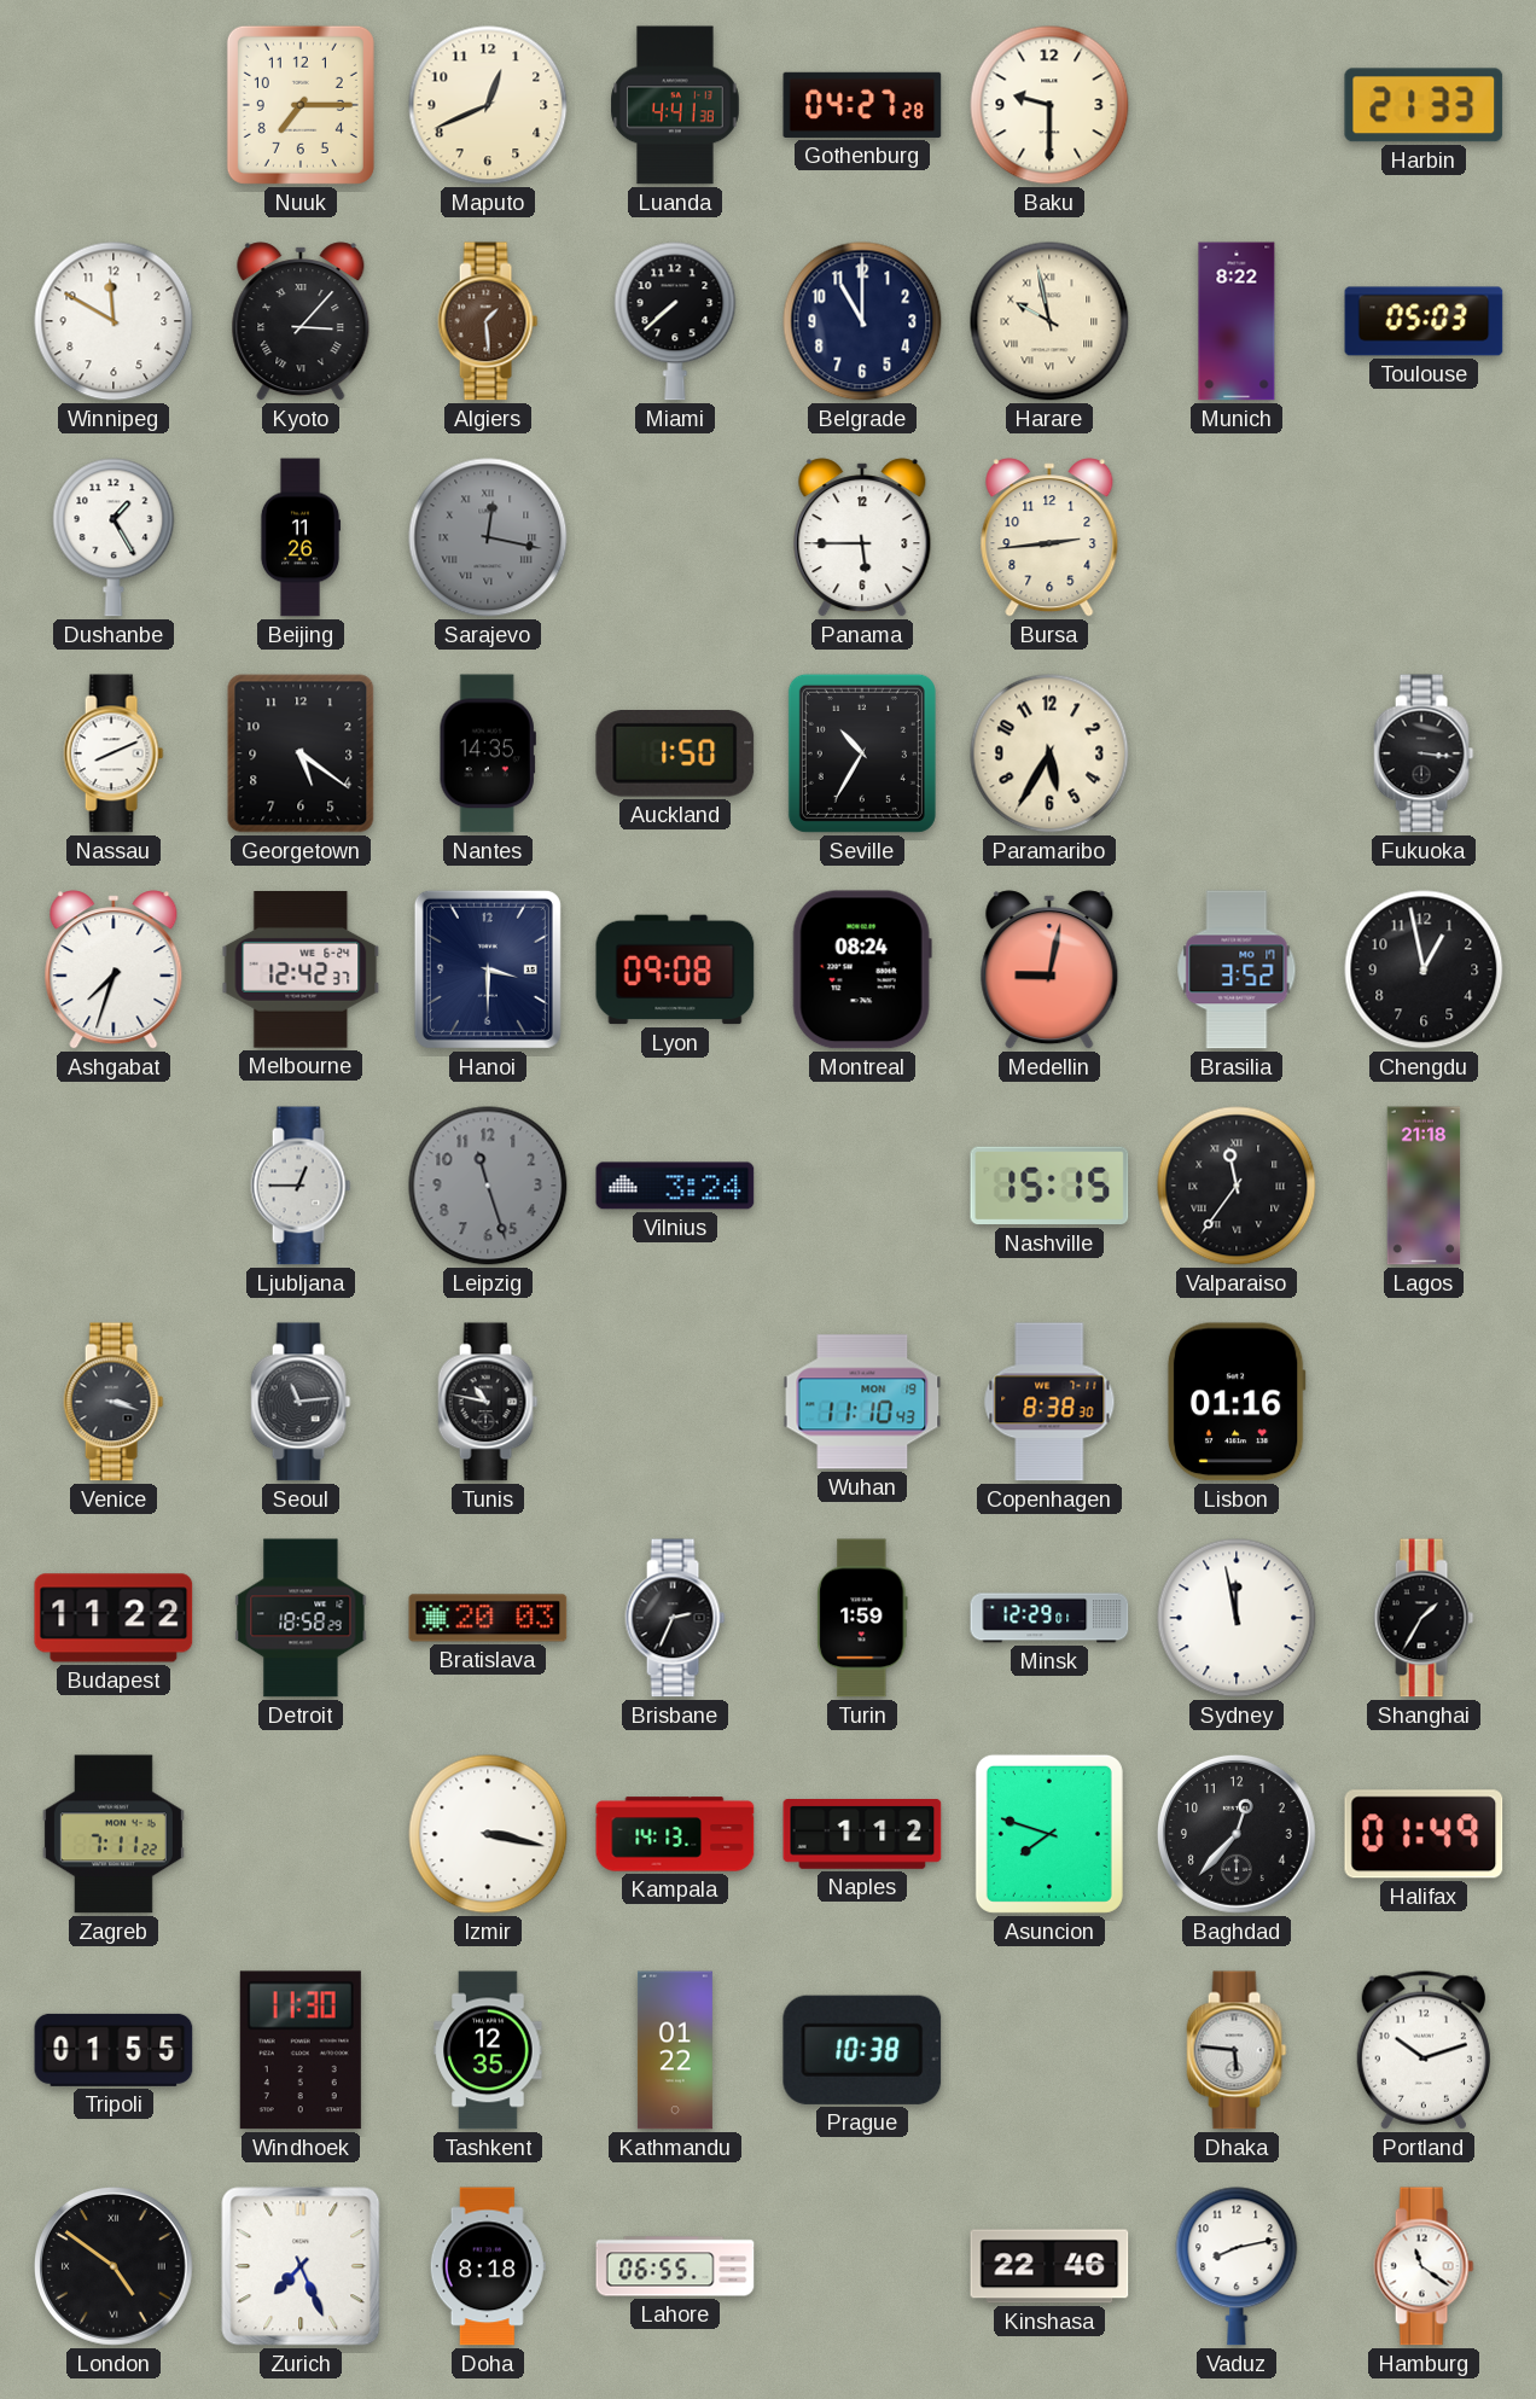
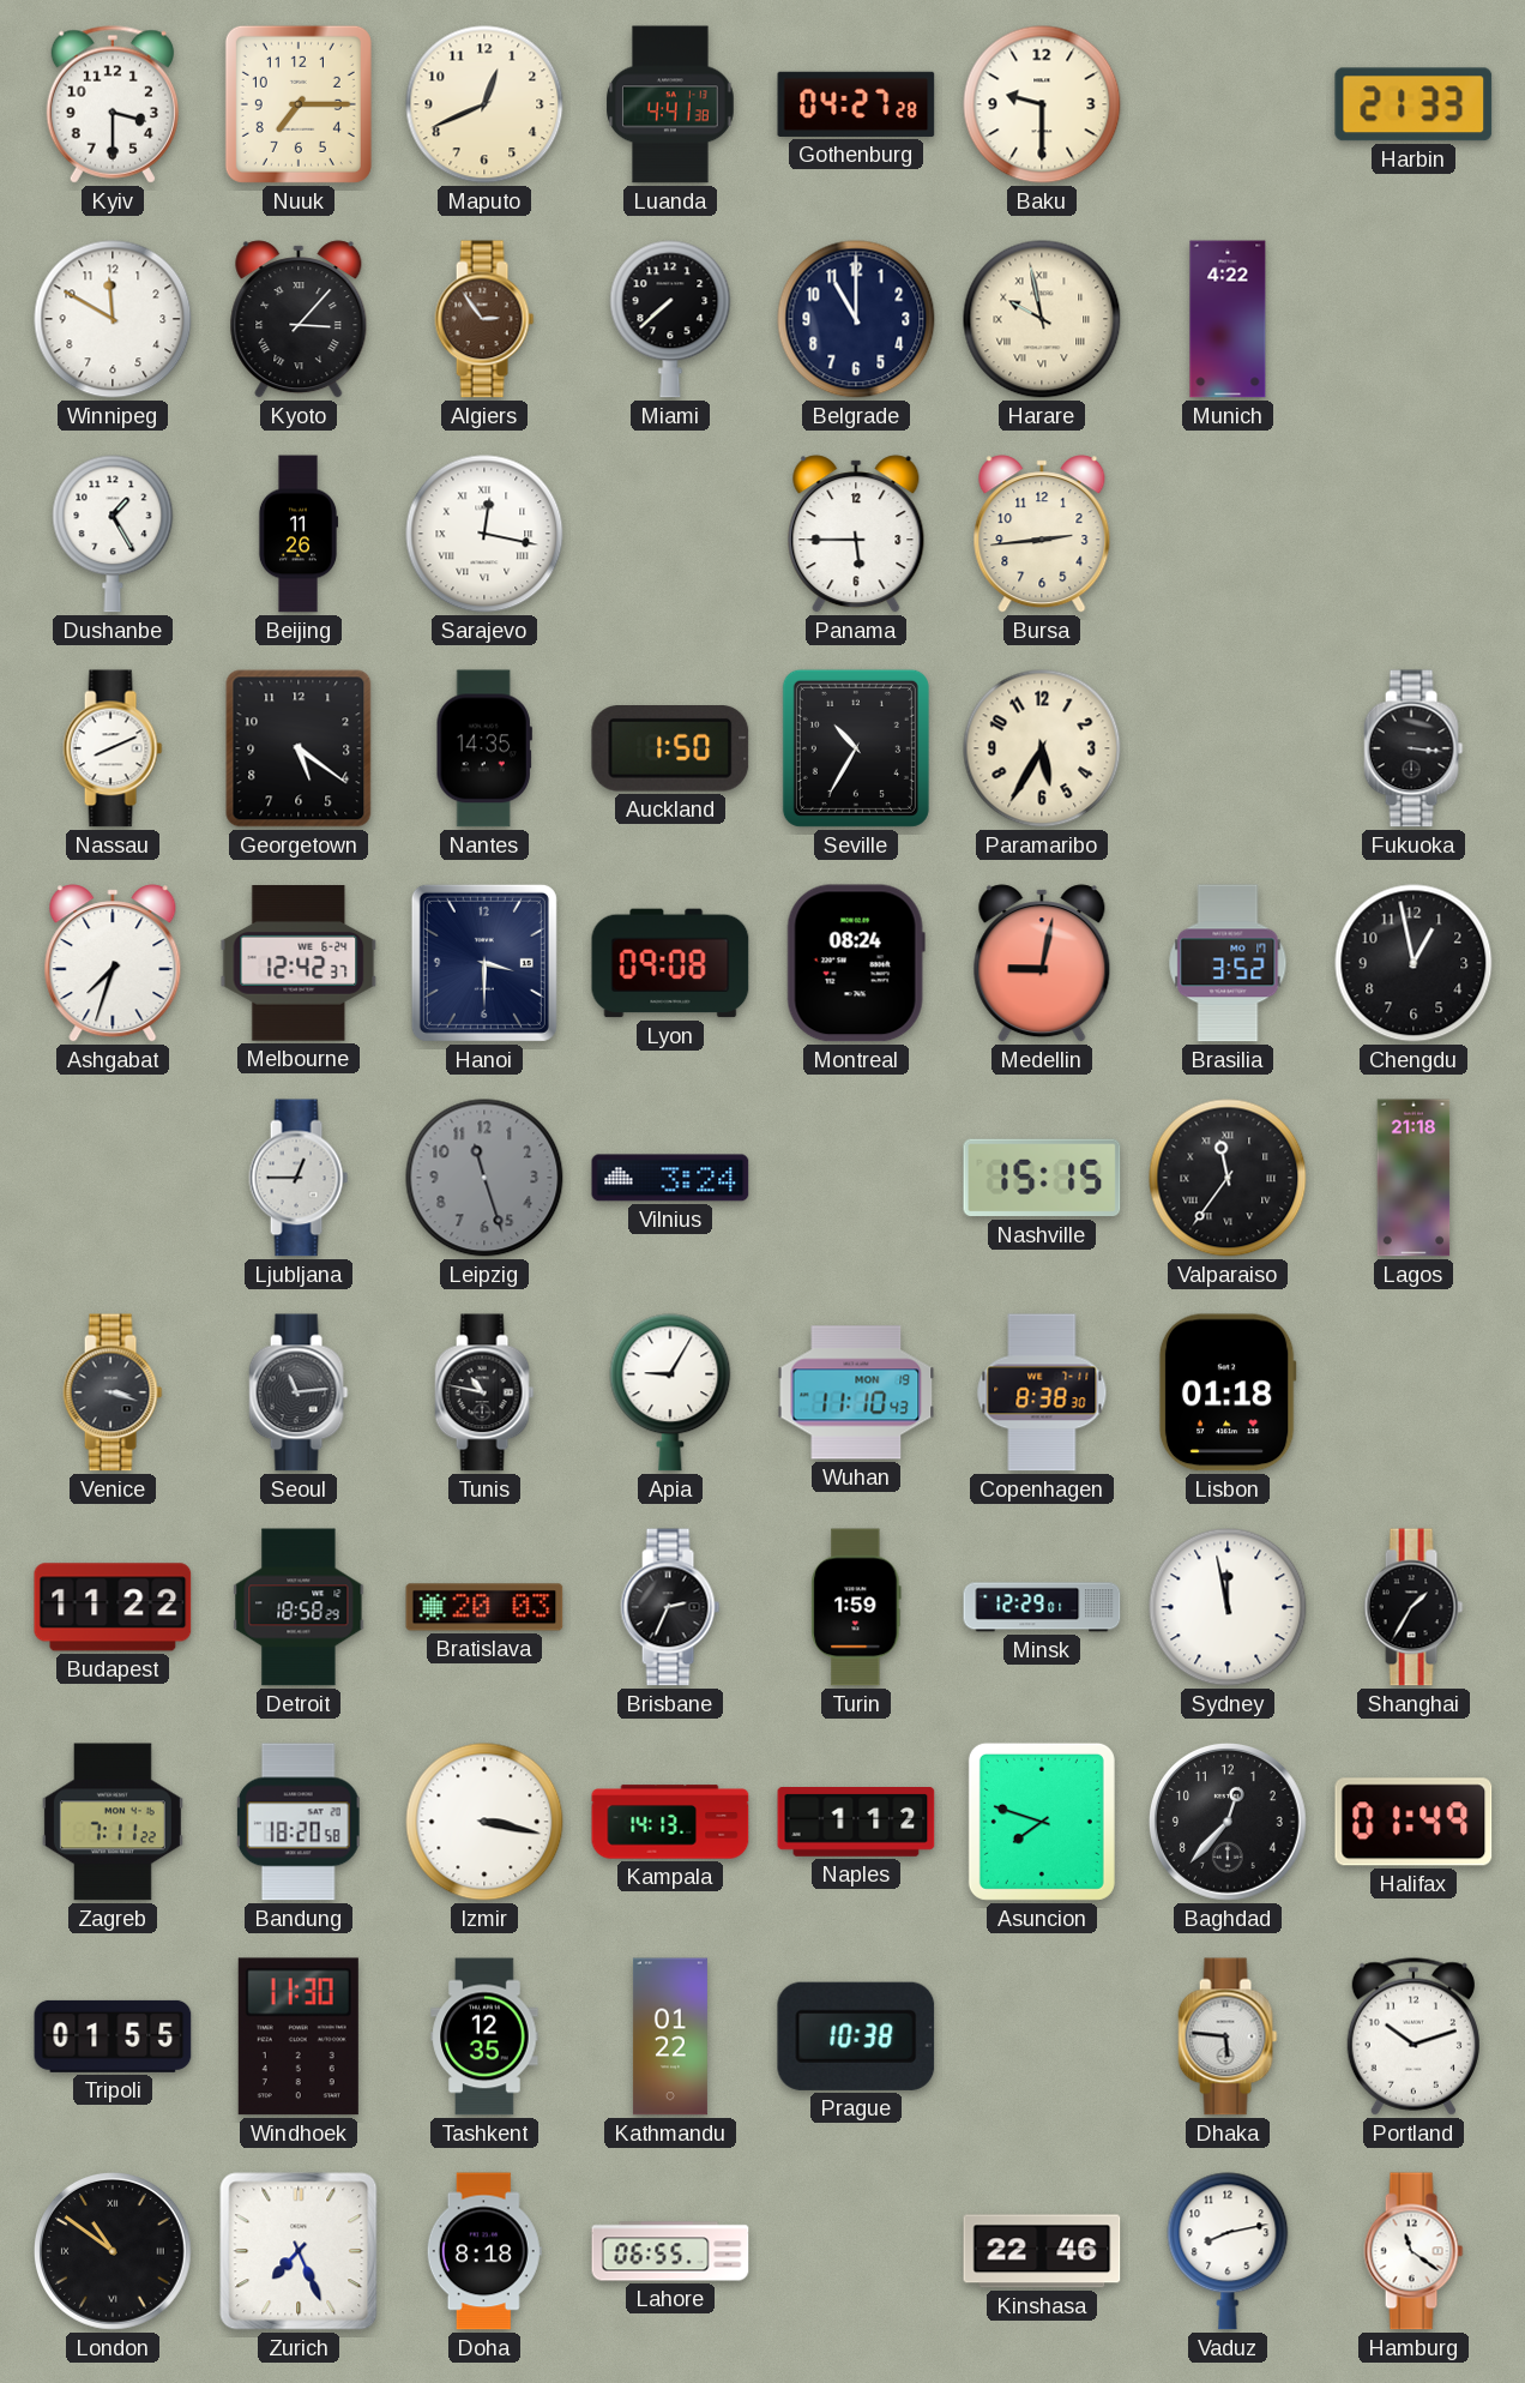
Kyiv: none -> 3:30
Algiers: 1:29 -> 2:54
Munich: 8:22 -> 4:22
Toulouse: 05:03 -> none
Sarajevo dial: grey -> white
Apia: none -> 9:05
Lisbon: 01:16 -> 01:18
Bandung: none -> 18:20
London: 4:51 -> 10:51
